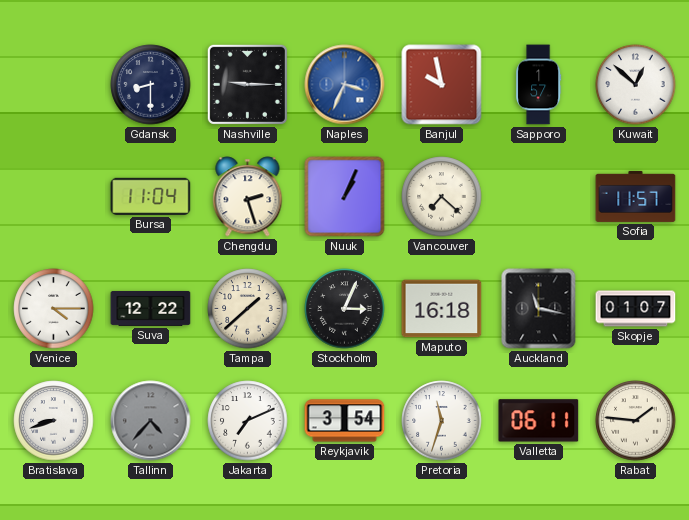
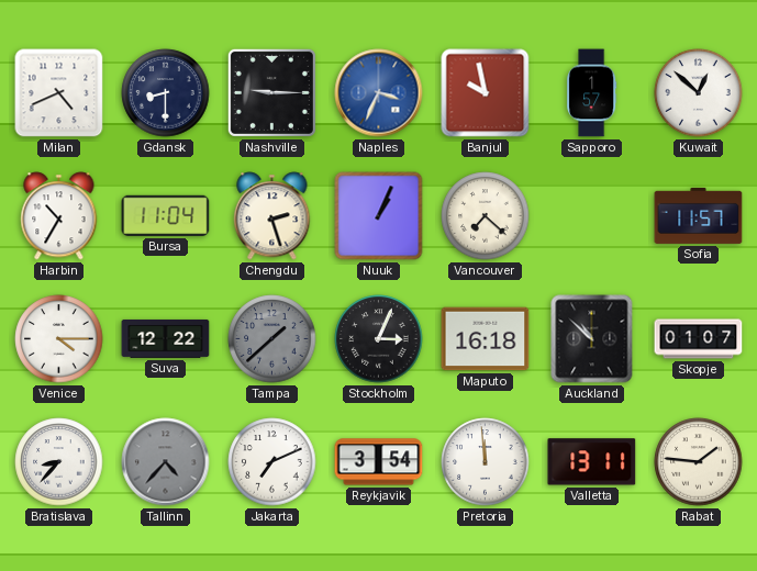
Milan: none -> 4:41
Harbin: none -> 10:35
Tampa dial: cream -> grey
Auckland: 11:17 -> 10:52
Bratislava: 8:42 -> 8:37
Pretoria: 11:33 -> 11:59
Valletta: 06:11 -> 13:11
